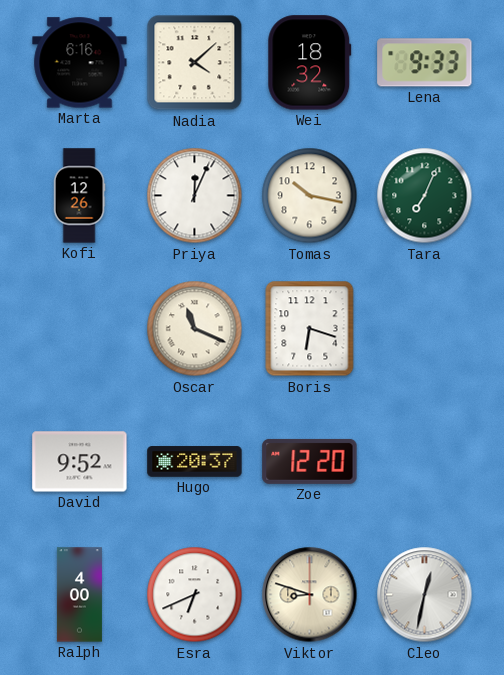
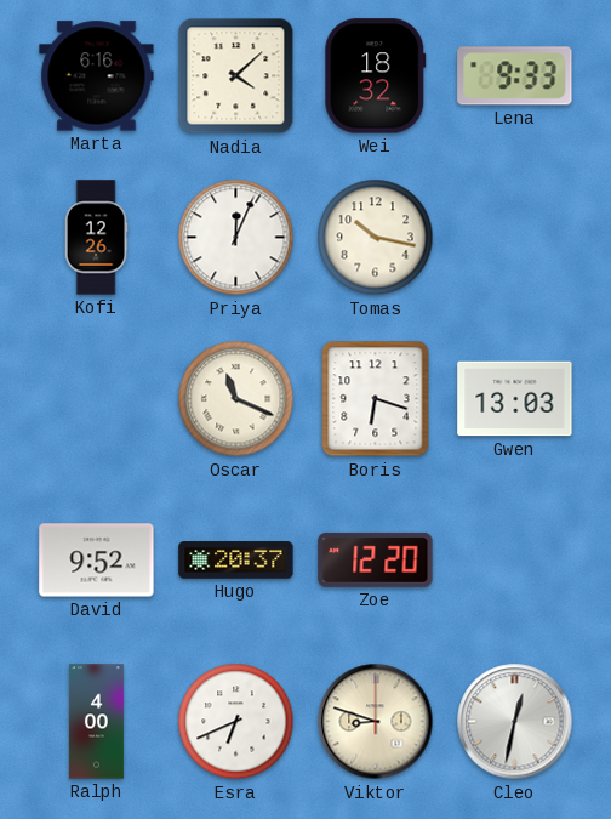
Tara: 7:04 -> none
Gwen: none -> 13:03
